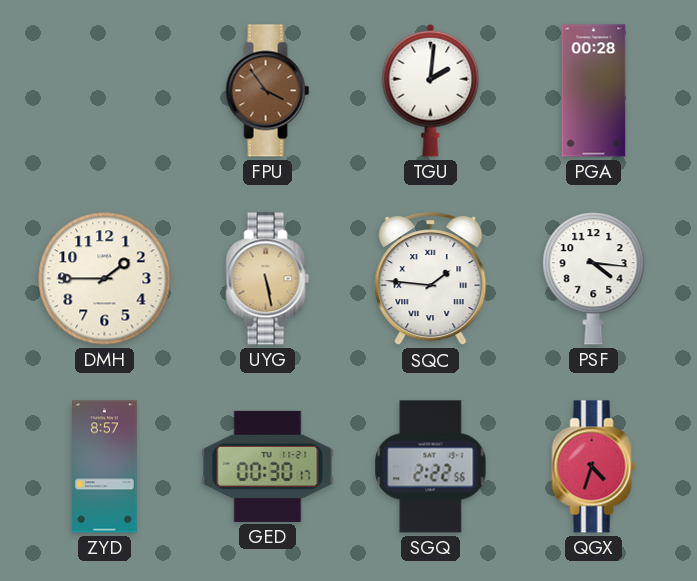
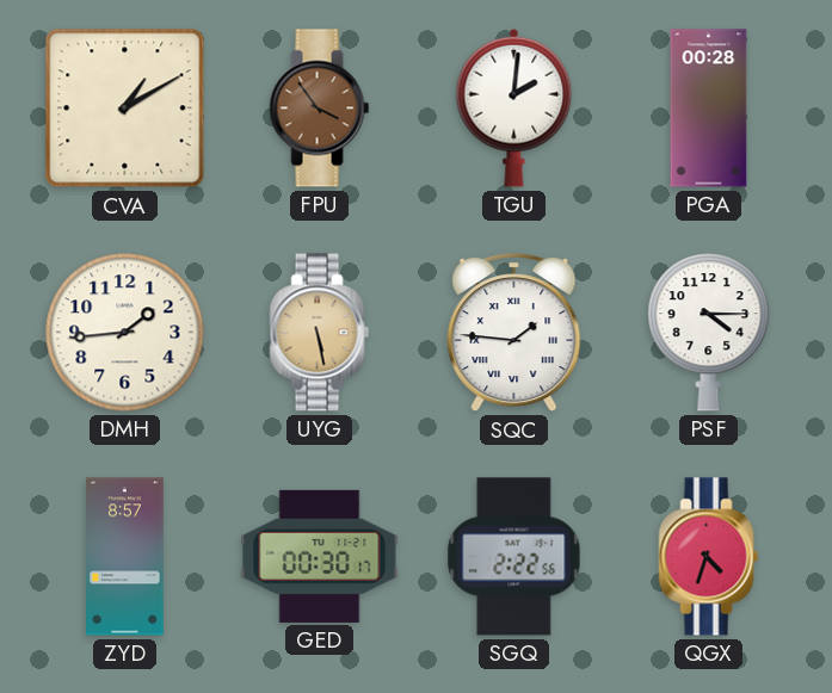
CVA: none -> 1:10
DMH: 1:45 -> 1:44
PSF: 4:16 -> 4:15
